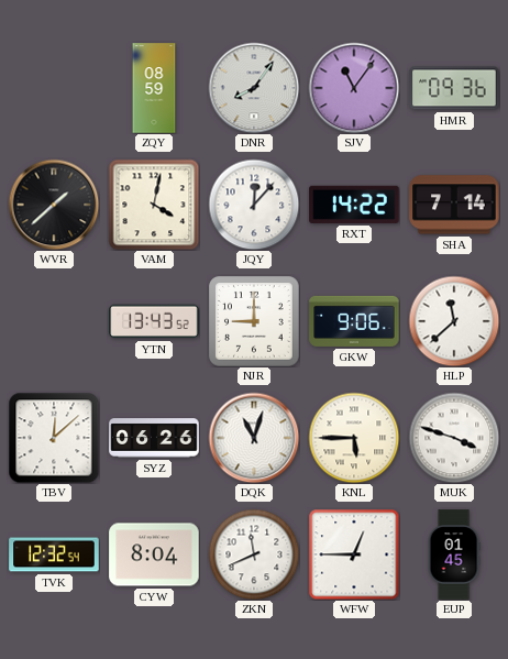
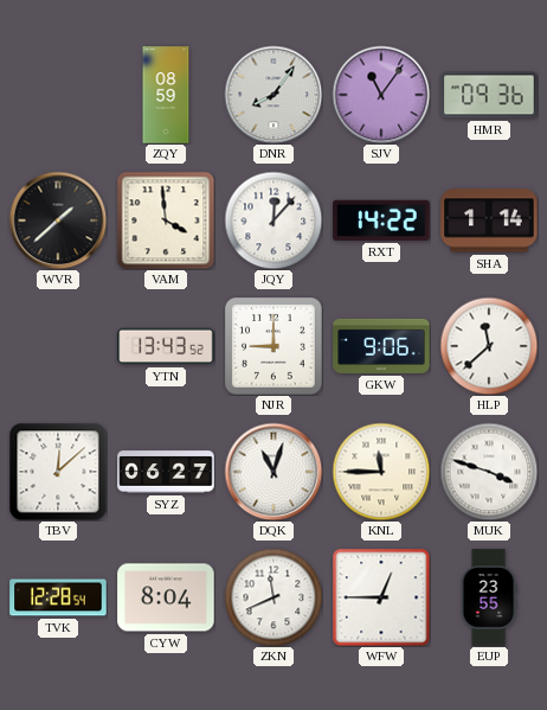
VAM: 4:02 -> 3:59
SHA: 7:14 -> 1:14
SYZ: 06:26 -> 06:27
KNL: 5:45 -> 11:45
TVK: 12:32 -> 12:28
EUP: 01:45 -> 23:55
